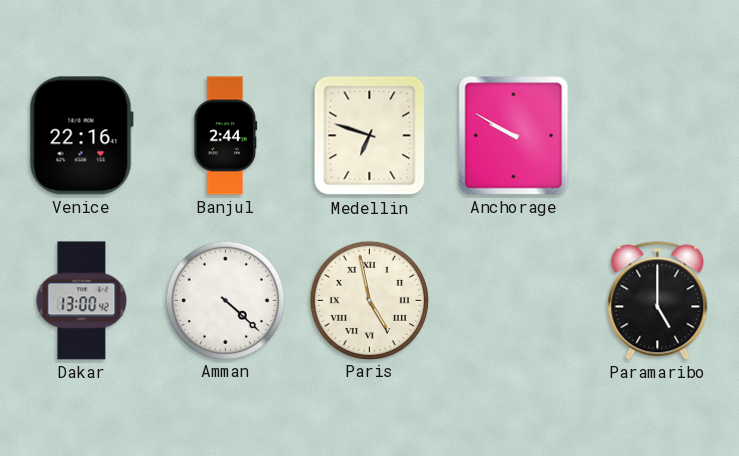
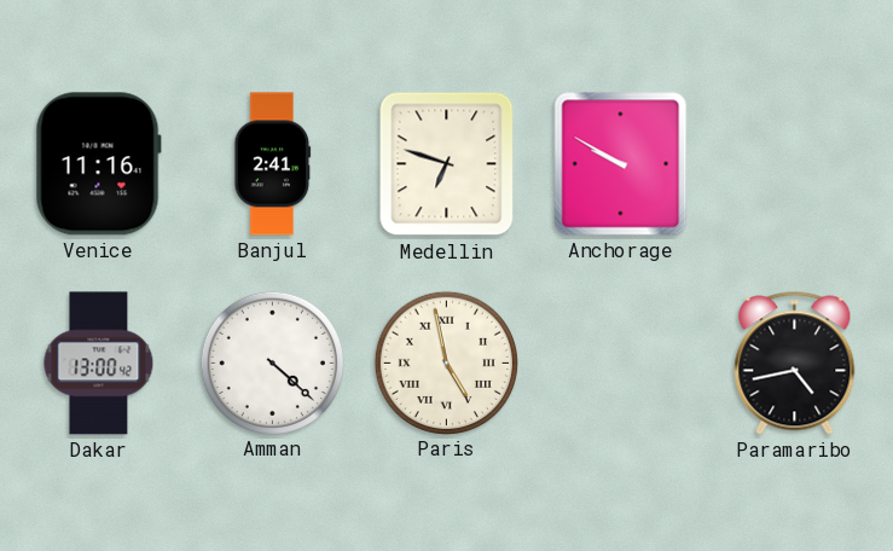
Venice: 22:16 -> 11:16
Banjul: 2:44 -> 2:41
Paramaribo: 5:00 -> 4:43
